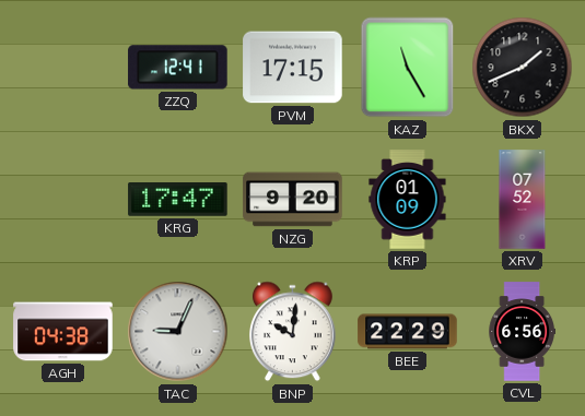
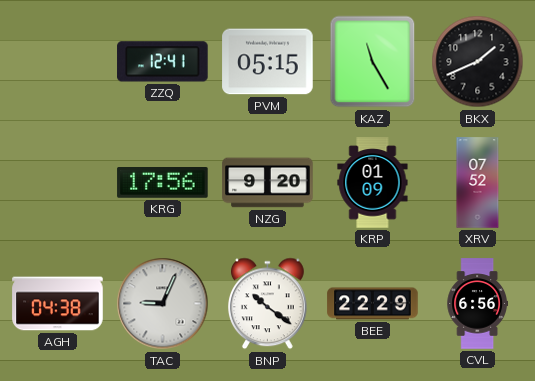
PVM: 17:15 -> 05:15
KRG: 17:47 -> 17:56
BNP: 10:01 -> 10:21
